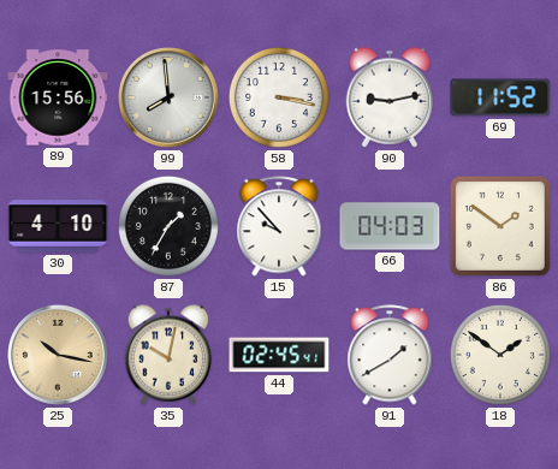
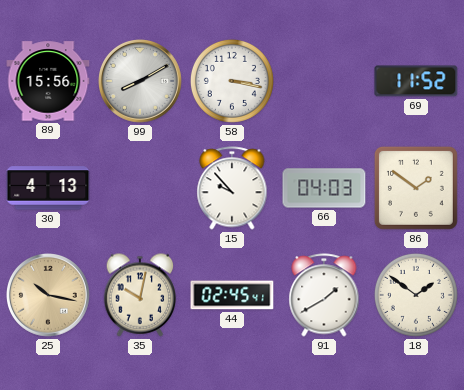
99: 7:59 -> 8:10
90: 9:13 -> none
30: 4:10 -> 4:13
87: 1:35 -> none
